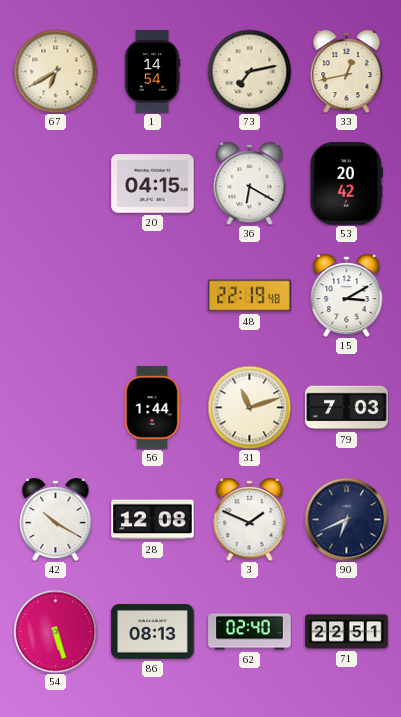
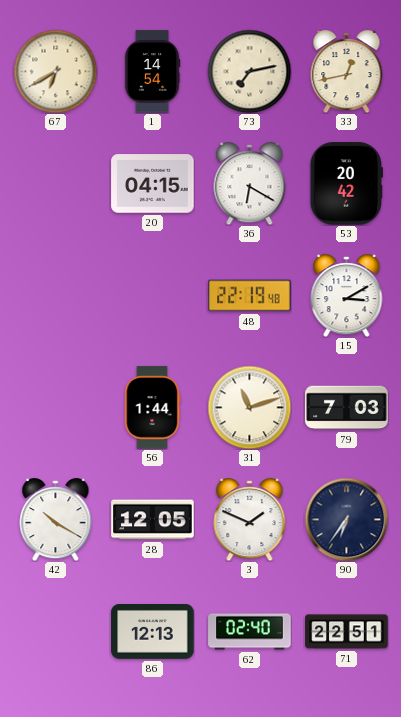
28: 12:08 -> 12:05
90: 6:41 -> 6:36
54: 5:27 -> none
86: 08:13 -> 12:13
